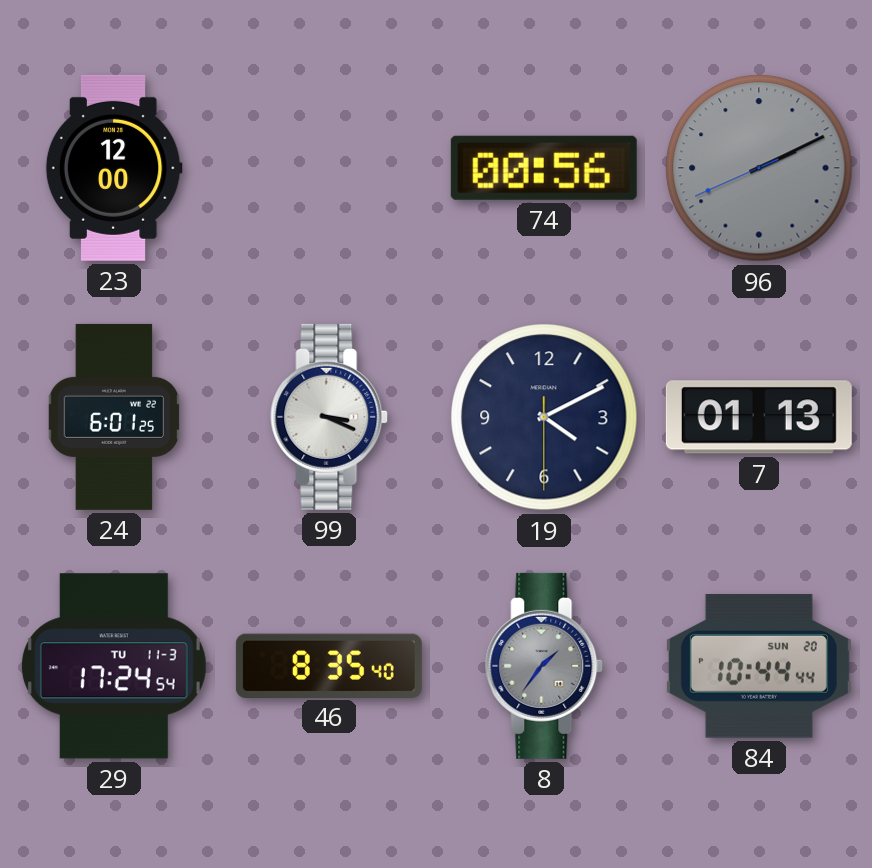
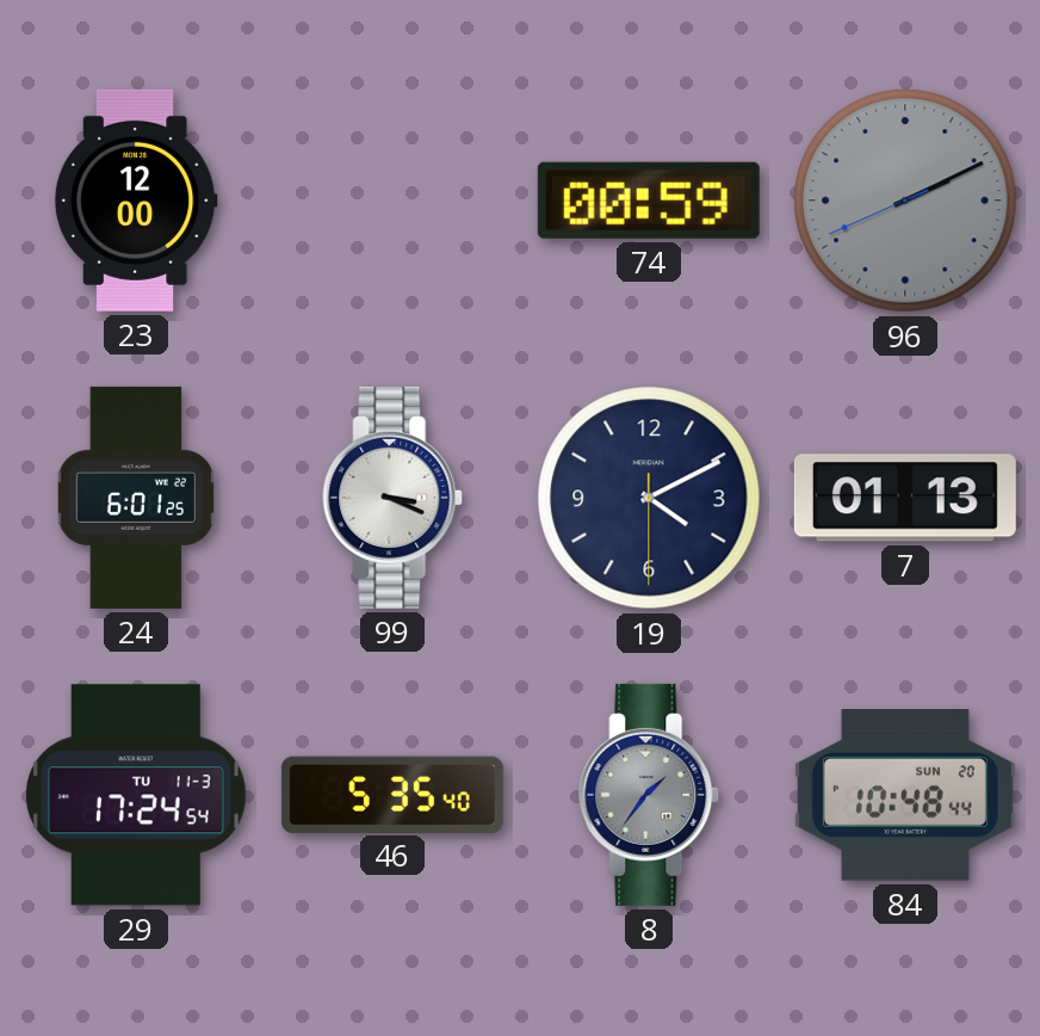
74: 00:56 -> 00:59
46: 8:35 -> 5:35
84: 10:44 -> 10:48
